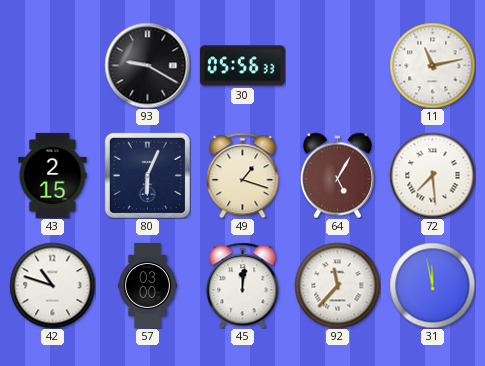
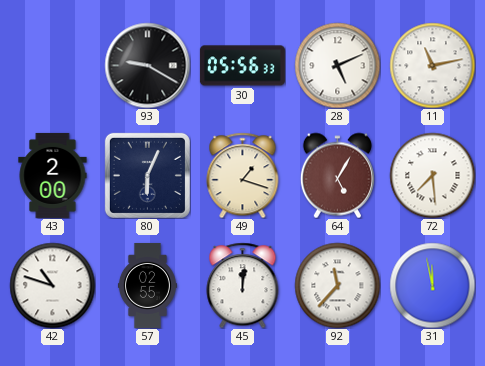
28: none -> 5:11
43: 2:15 -> 2:00
57: 03:00 -> 02:55
